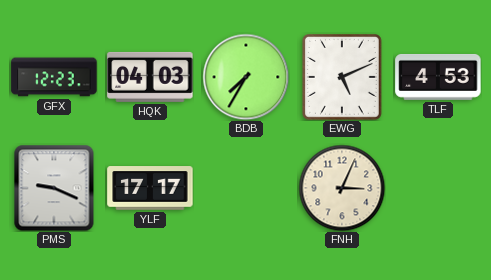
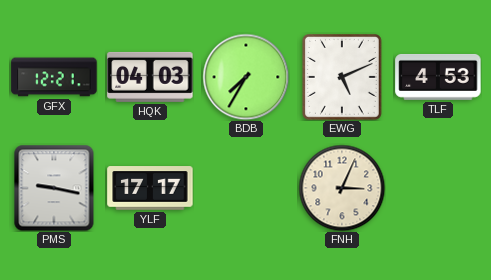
GFX: 12:23 -> 12:21
PMS: 9:19 -> 9:17
